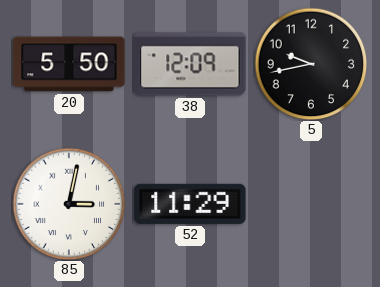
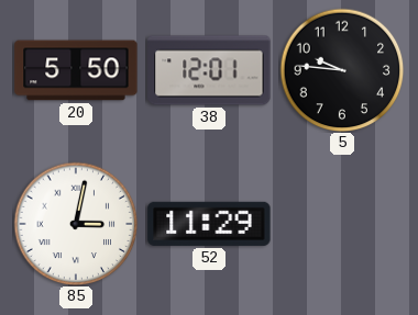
38: 12:09 -> 12:01
5: 9:43 -> 9:46
